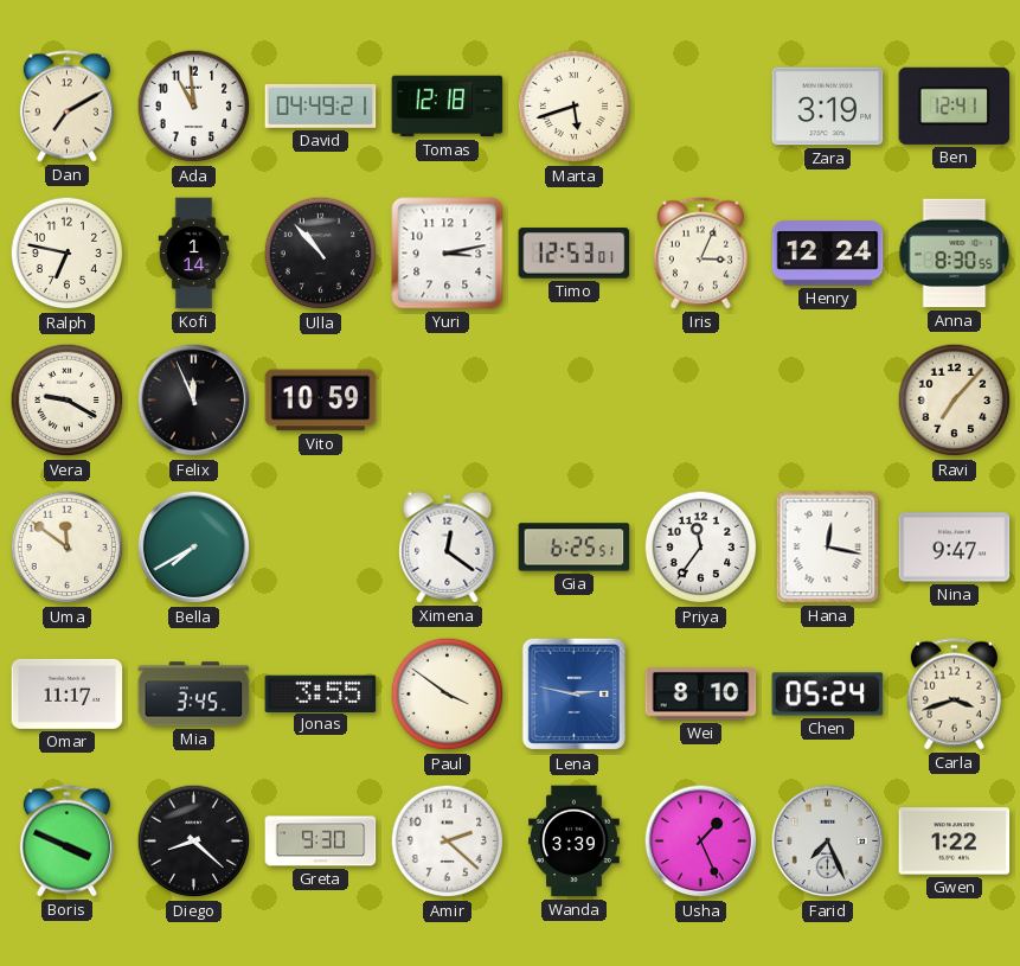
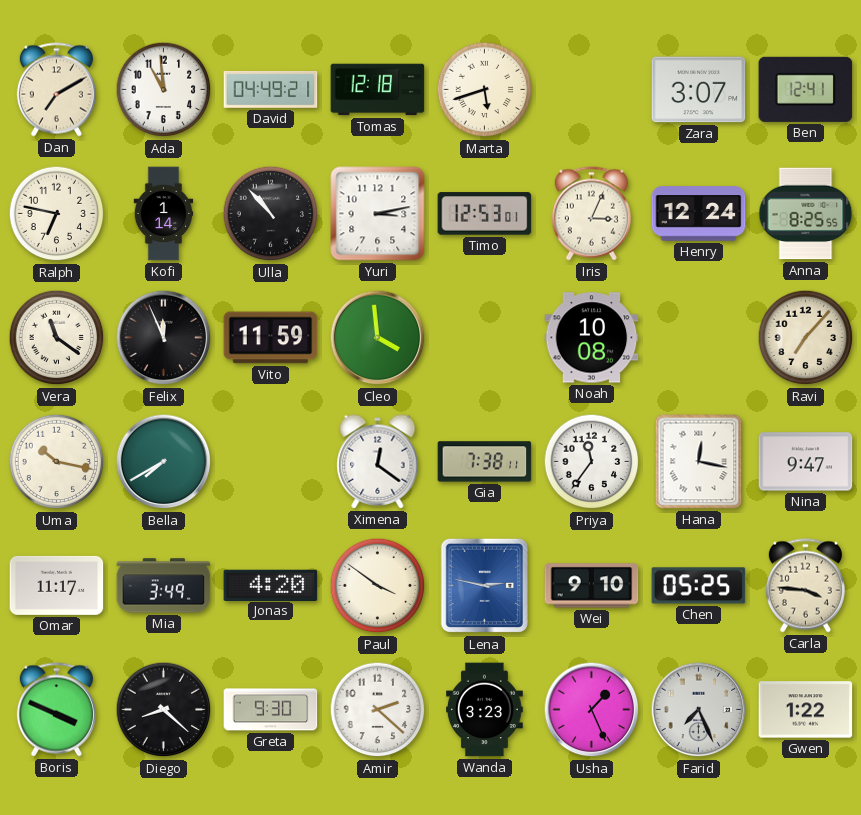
Zara: 3:19 -> 3:07
Anna: 8:30 -> 8:25
Vera: 9:20 -> 11:21
Vito: 10:59 -> 11:59
Cleo: none -> 3:59
Noah: none -> 10:08
Uma: 11:51 -> 10:17
Gia: 6:25 -> 7:38
Mia: 3:45 -> 3:49
Jonas: 3:55 -> 4:20
Wei: 8:10 -> 9:10
Chen: 05:24 -> 05:25
Carla: 3:42 -> 3:46
Wanda: 3:39 -> 3:23
